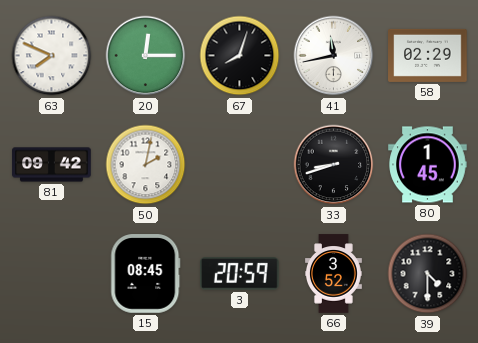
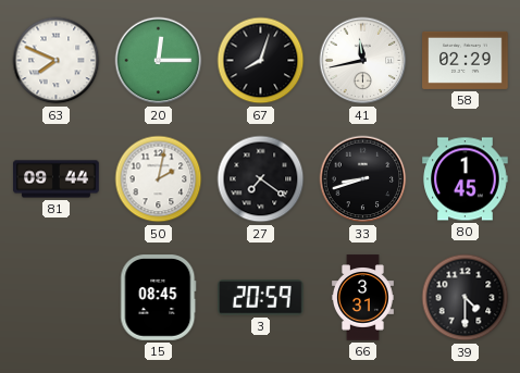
81: 09:42 -> 09:44
27: none -> 7:21
66: 3:52 -> 3:31
